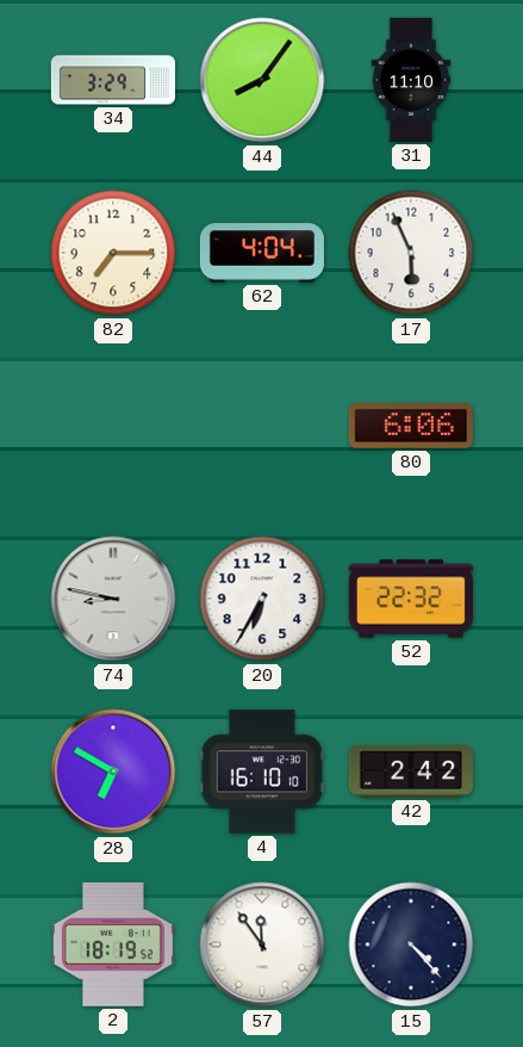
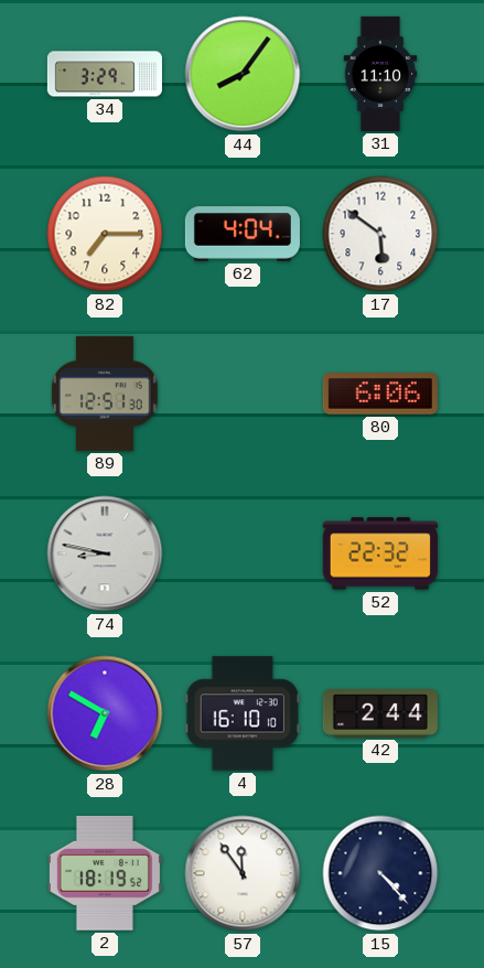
17: 5:56 -> 5:51
89: none -> 12:51
20: 6:35 -> none
42: 2:42 -> 2:44
